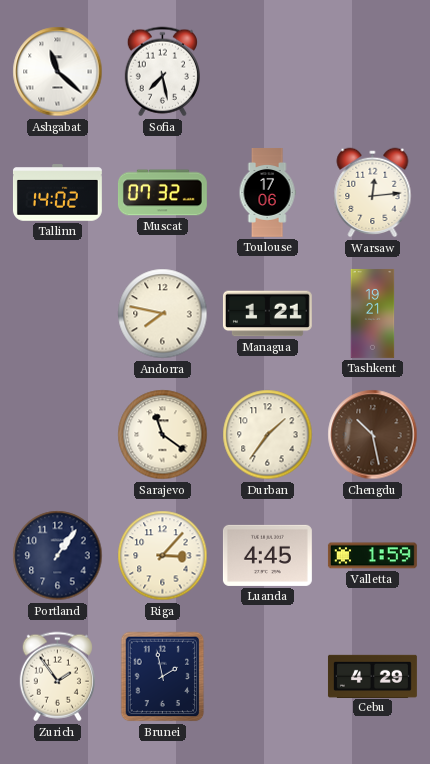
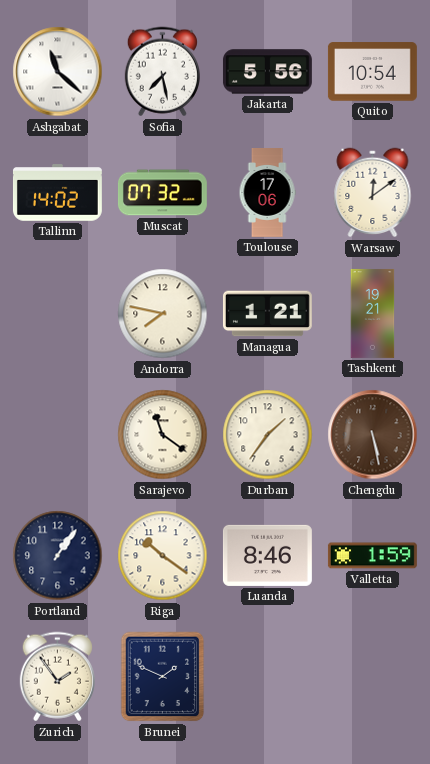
Jakarta: none -> 5:56
Quito: none -> 10:54
Warsaw: 12:14 -> 12:09
Chengdu: 10:28 -> 5:28
Riga: 3:07 -> 10:21
Luanda: 4:45 -> 8:46
Brunei: 1:58 -> 1:49
Cebu: 4:29 -> none
